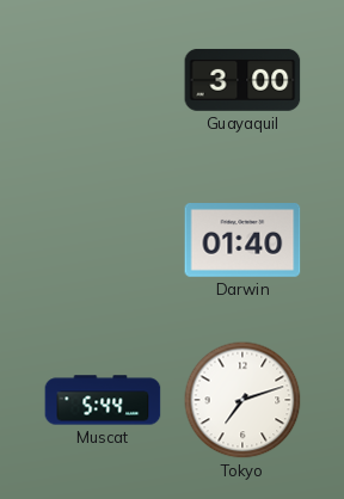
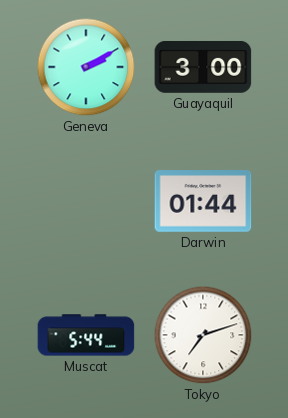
Geneva: none -> 2:10
Darwin: 01:40 -> 01:44
